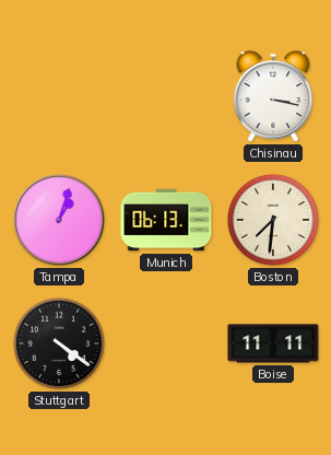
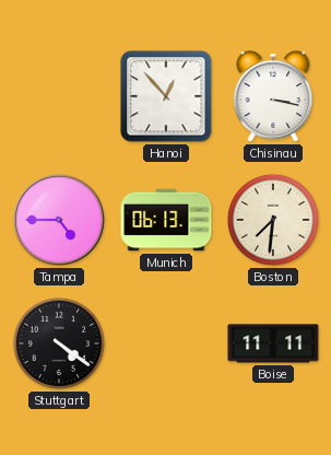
Hanoi: none -> 12:53
Tampa: 1:03 -> 4:45
